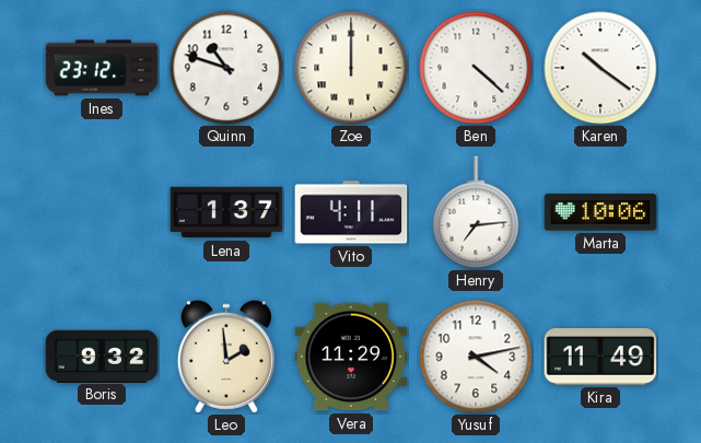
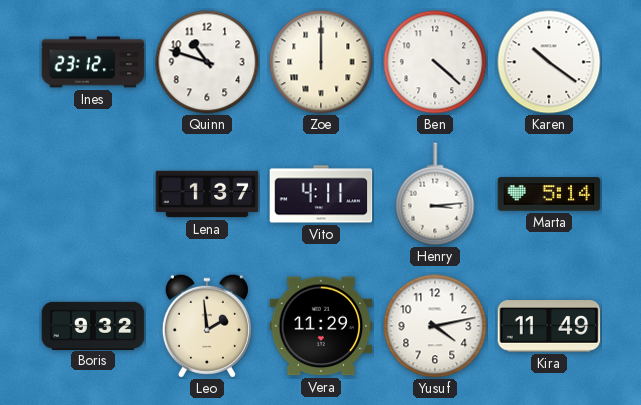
Henry: 7:14 -> 3:14
Marta: 10:06 -> 5:14
